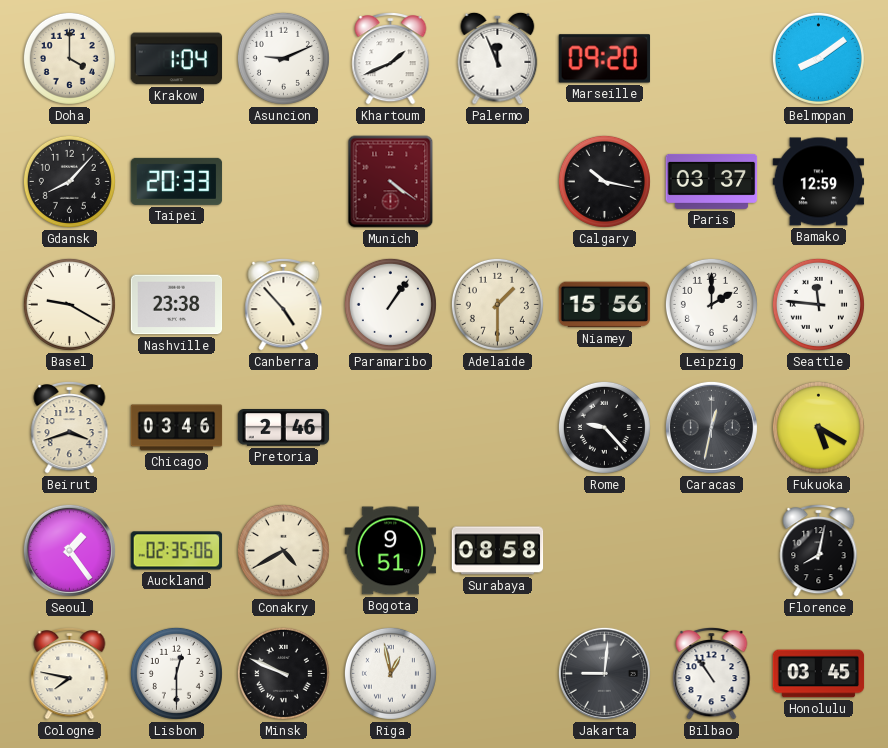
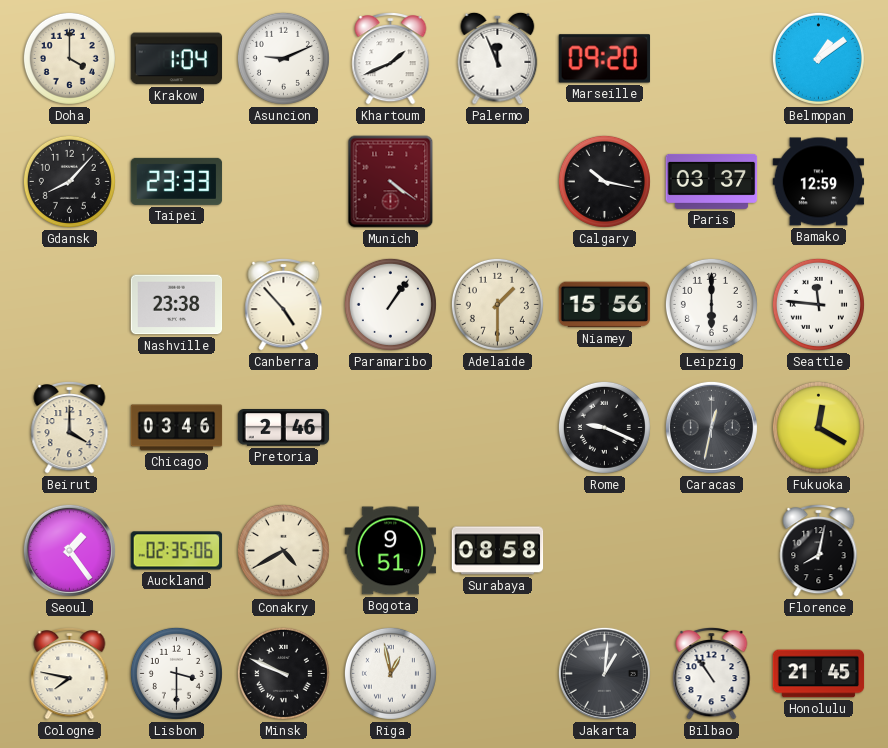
Belmopan: 8:09 -> 1:09
Taipei: 20:33 -> 23:33
Basel: 9:20 -> none
Leipzig: 2:00 -> 6:00
Beirut: 3:42 -> 4:00
Rome: 9:23 -> 9:19
Fukuoka: 5:20 -> 12:20
Lisbon: 12:30 -> 3:30
Jakarta: 9:01 -> 1:01
Honolulu: 03:45 -> 21:45
